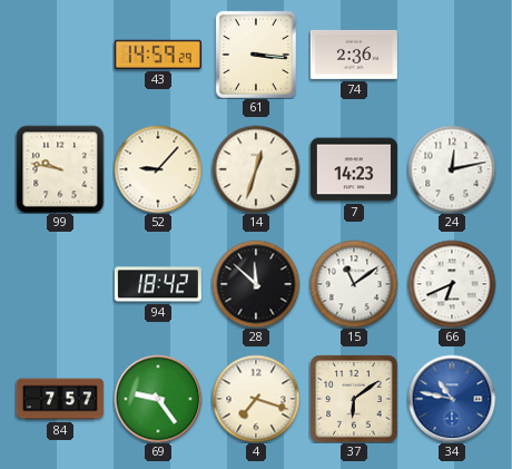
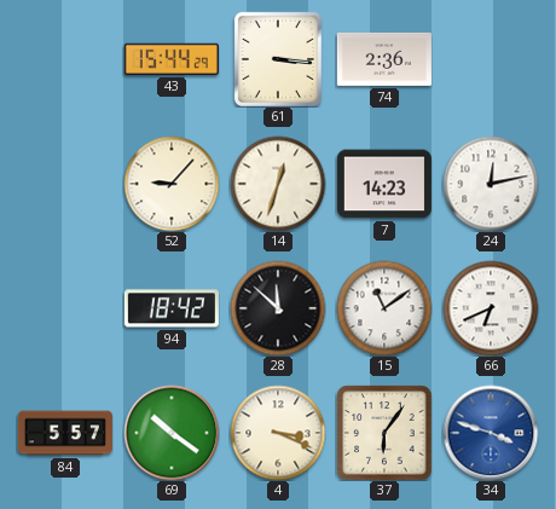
43: 14:59 -> 15:44
99: 9:47 -> none
84: 7:57 -> 5:57
69: 9:24 -> 10:21
4: 7:18 -> 3:19
37: 6:09 -> 6:06
34: 10:47 -> 3:48
